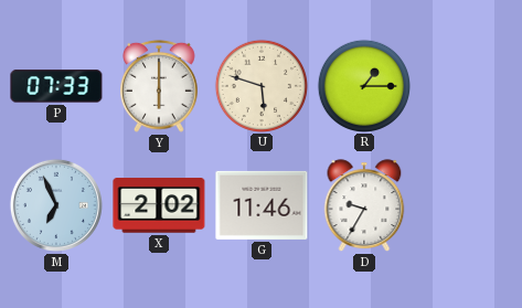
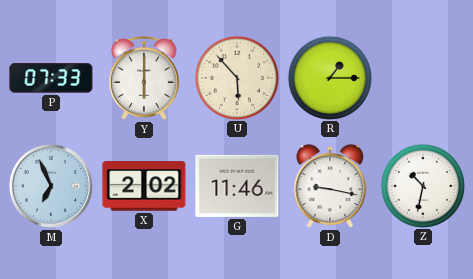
U: 5:48 -> 5:53
D: 9:35 -> 9:17
Z: none -> 10:32
